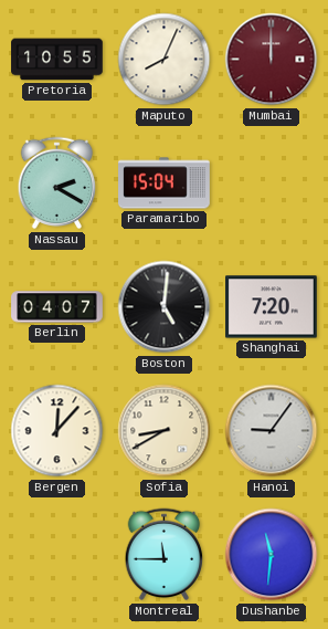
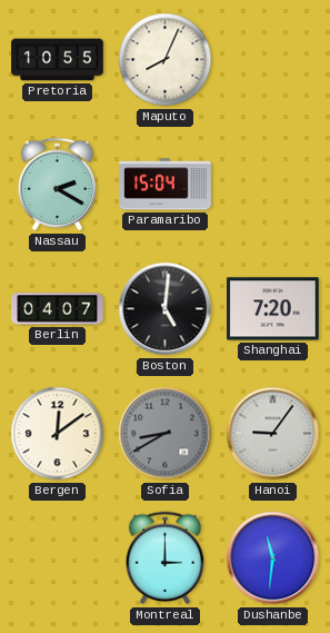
Mumbai: 12:00 -> none
Bergen: 12:07 -> 12:09
Sofia dial: cream -> grey
Montreal: 11:45 -> 3:00
